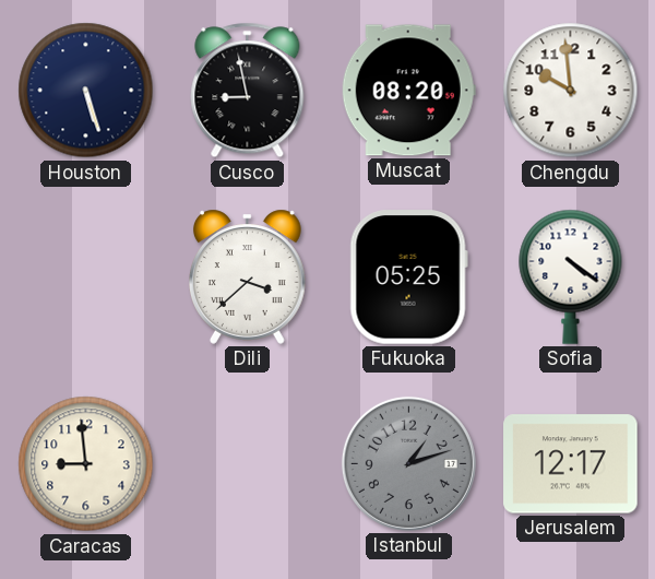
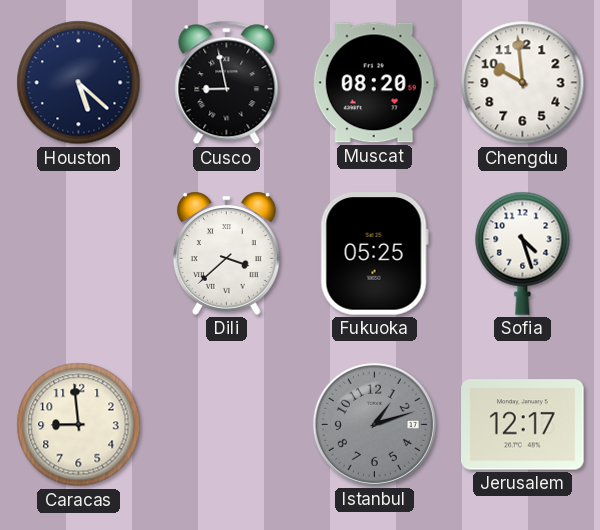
Houston: 5:27 -> 5:22
Sofia: 4:21 -> 4:27
